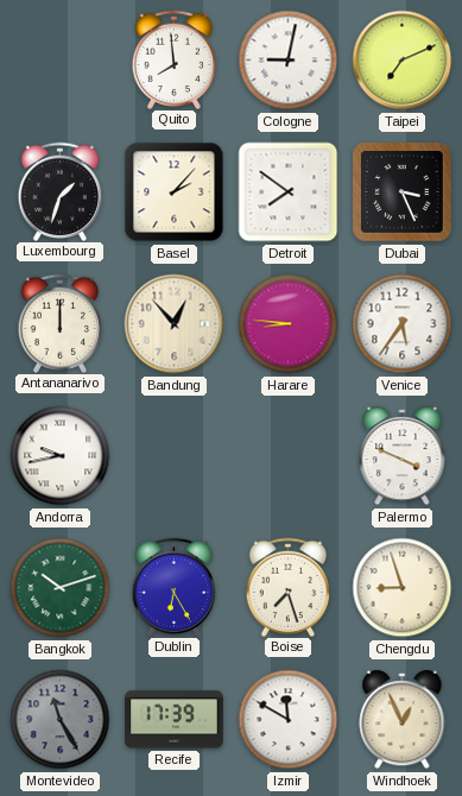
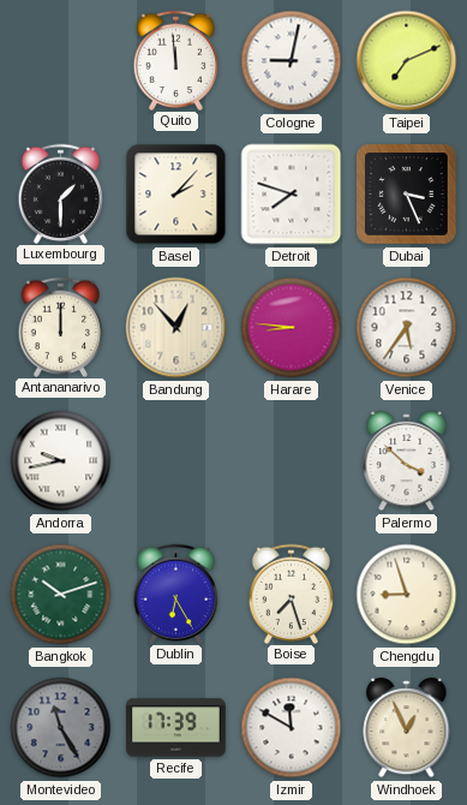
Quito: 7:59 -> 11:59
Luxembourg: 1:33 -> 1:30
Detroit: 7:51 -> 7:48
Palermo: 3:49 -> 3:52
